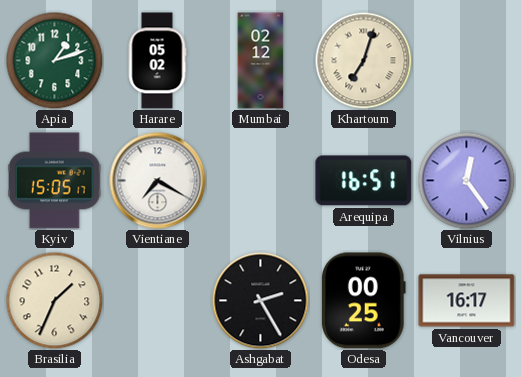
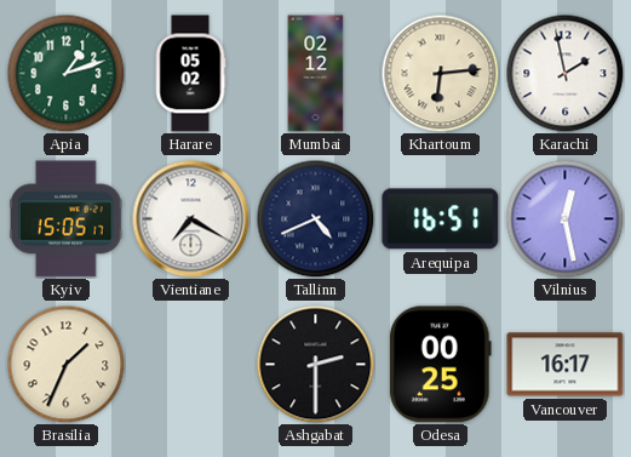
Khartoum: 7:03 -> 6:14
Karachi: none -> 1:58
Tallinn: none -> 4:41
Vilnius: 12:24 -> 12:28
Ashgabat: 2:25 -> 2:30
